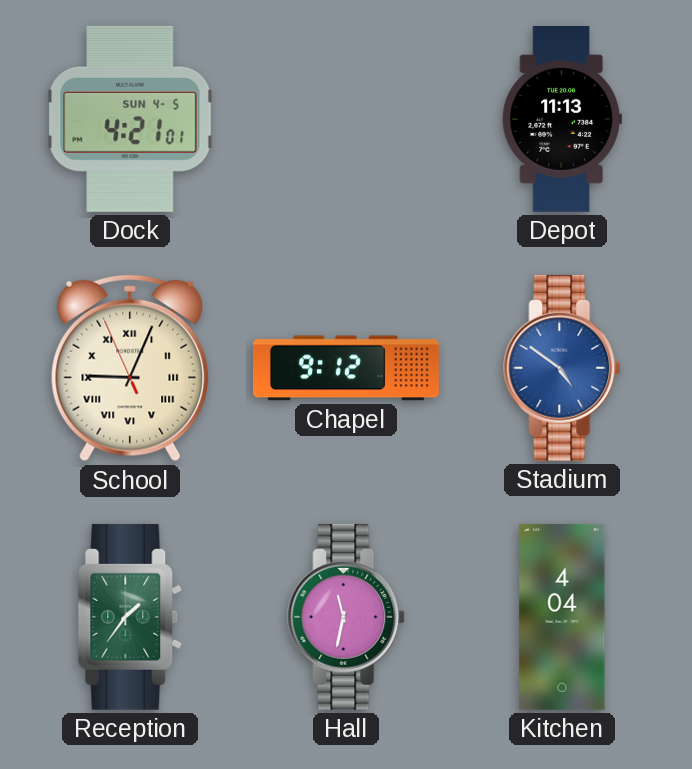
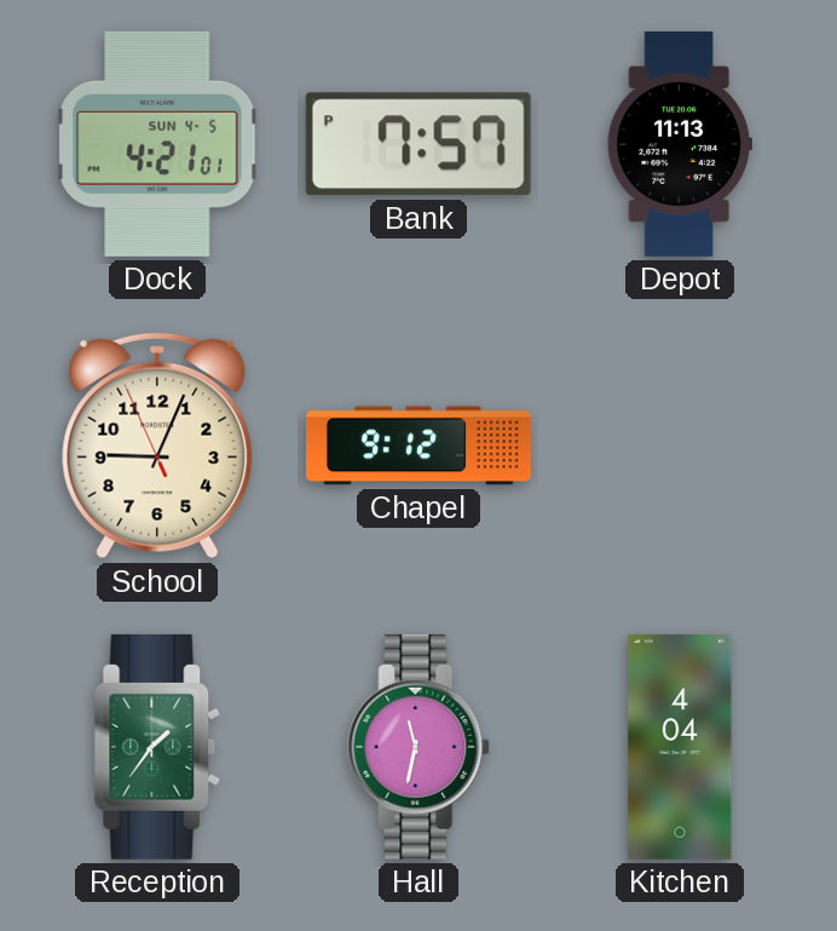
Bank: none -> 7:57
School numerals: Roman -> Arabic
Stadium: 4:51 -> none
